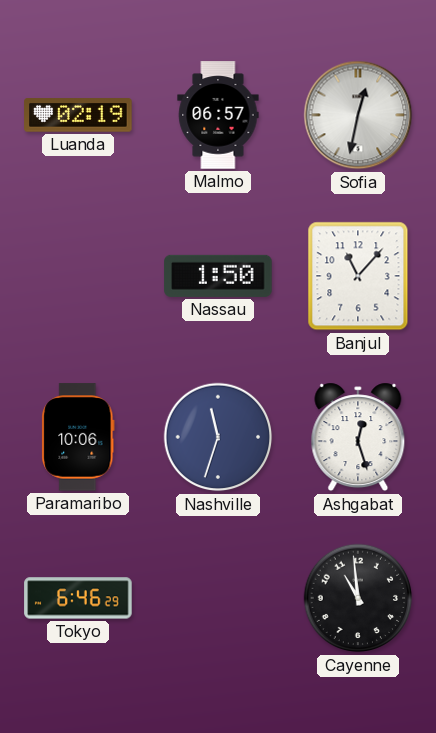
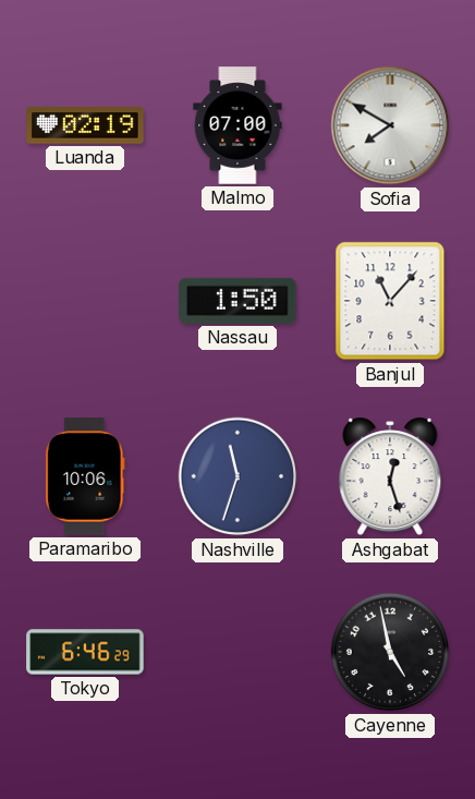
Malmo: 06:57 -> 07:00
Sofia: 12:32 -> 7:50
Cayenne: 10:59 -> 4:58
